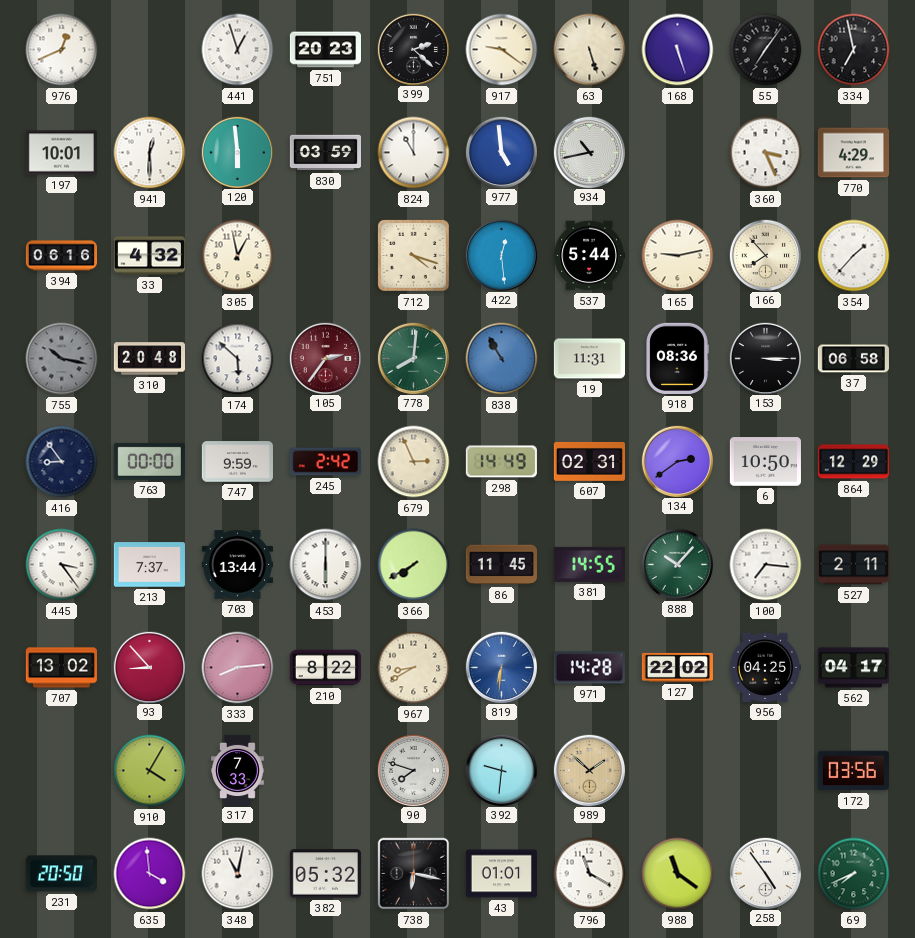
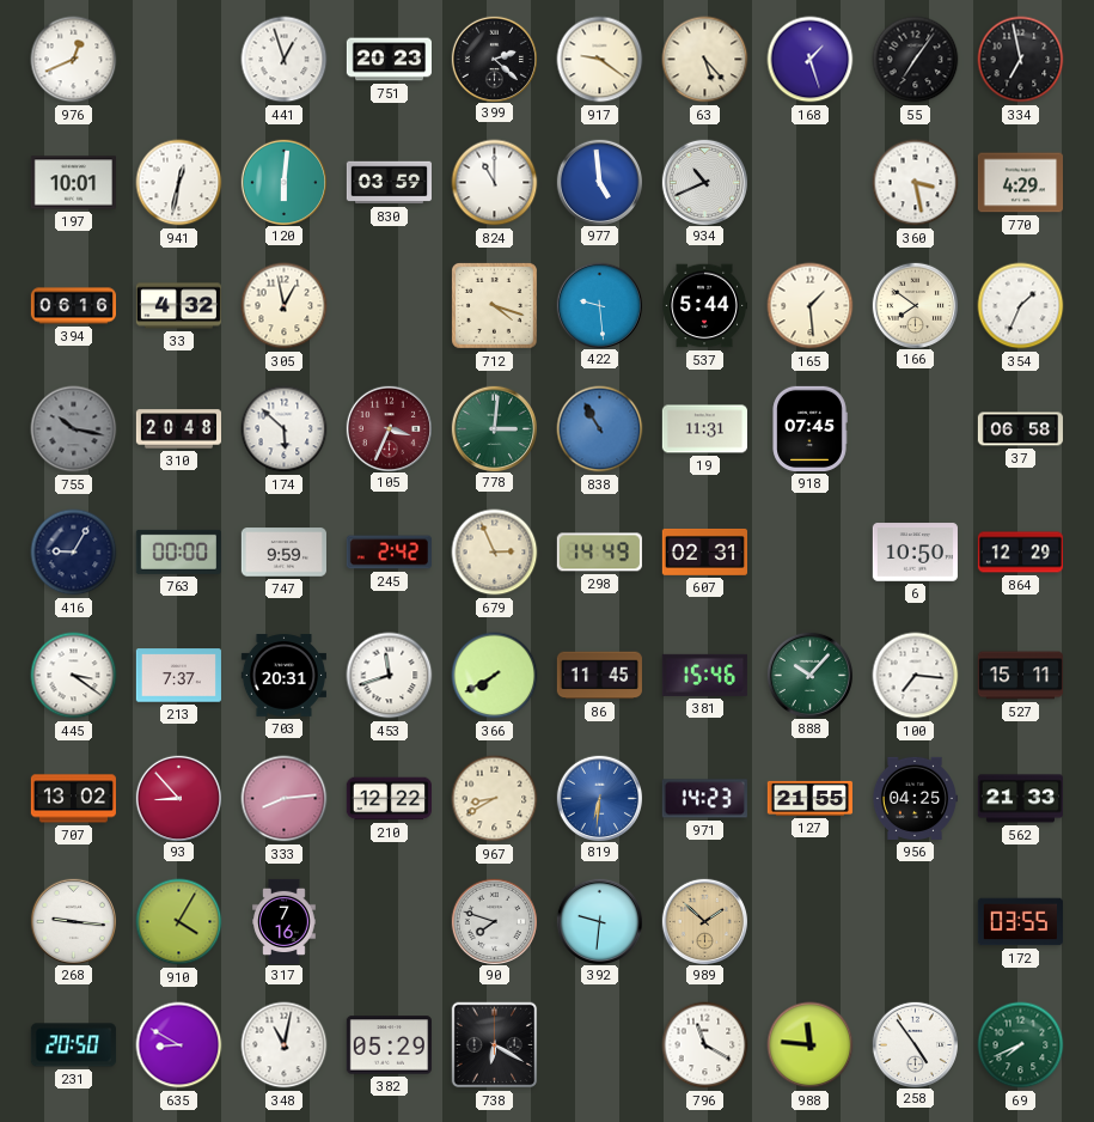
63: 5:27 -> 5:23
168: 5:27 -> 1:27
941: 12:30 -> 12:32
120: 5:59 -> 6:01
934: 10:43 -> 10:41
360: 3:26 -> 3:28
422: 12:29 -> 9:29
165: 9:13 -> 1:29
166: 7:53 -> 7:51
354: 1:37 -> 1:34
105: 2:36 -> 3:34
778: 8:01 -> 3:01
918: 08:36 -> 07:45
153: 3:15 -> none
416: 8:54 -> 9:05
134: 2:39 -> none
445: 3:24 -> 3:21
703: 13:44 -> 20:31
453: 6:00 -> 11:42
381: 14:55 -> 15:46
527: 2:11 -> 15:11
210: 8:22 -> 12:22
971: 14:28 -> 14:23
127: 22:02 -> 21:55
562: 04:17 -> 21:33
268: none -> 9:16
317: 7:33 -> 7:16
172: 03:56 -> 03:55
635: 3:59 -> 8:50
382: 05:32 -> 05:29
738: 6:17 -> 6:20
43: 01:01 -> none
988: 11:21 -> 11:46
